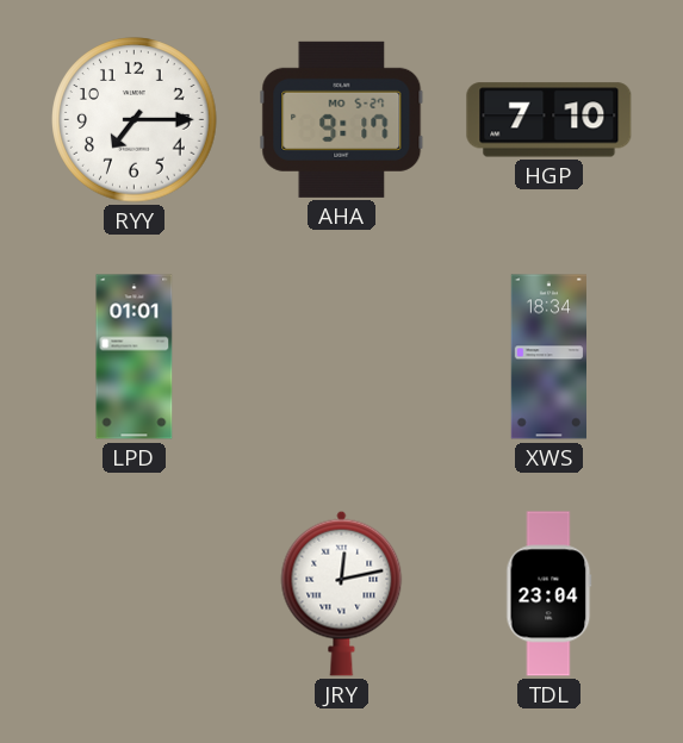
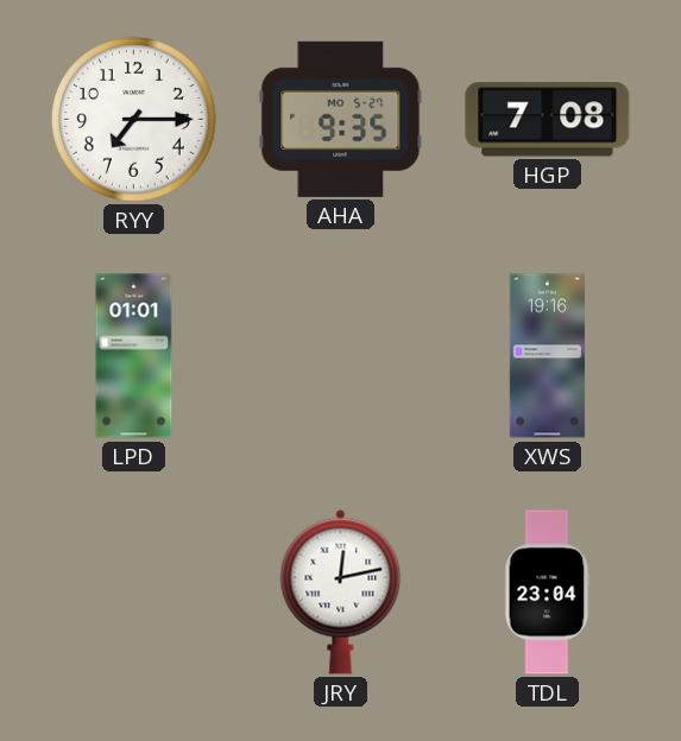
AHA: 9:17 -> 9:35
HGP: 7:10 -> 7:08
XWS: 18:34 -> 19:16
